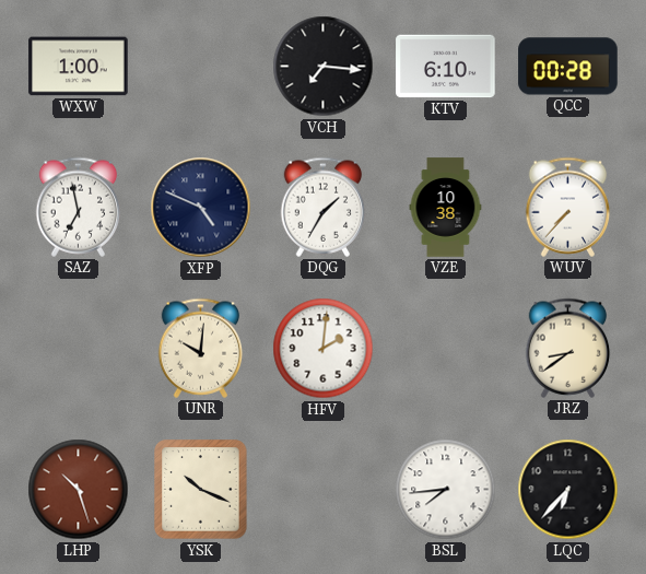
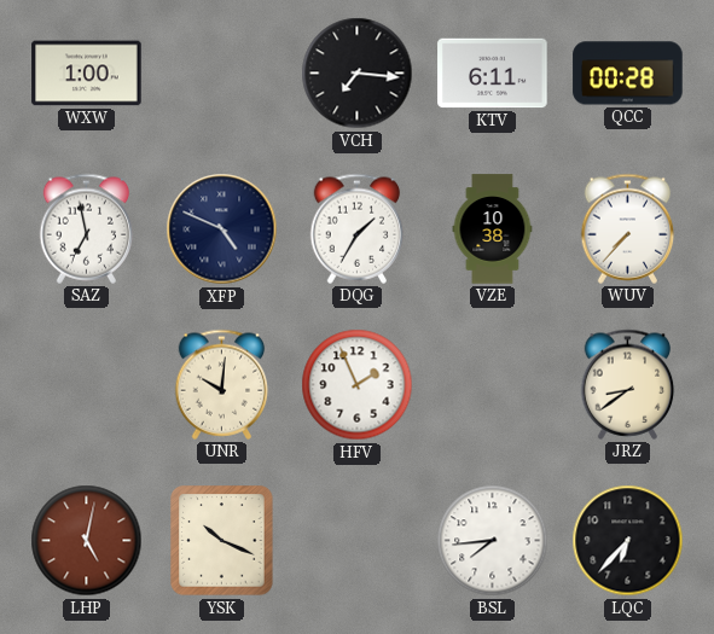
KTV: 6:10 -> 6:11
HFV: 2:01 -> 1:56
LHP: 10:27 -> 5:02
